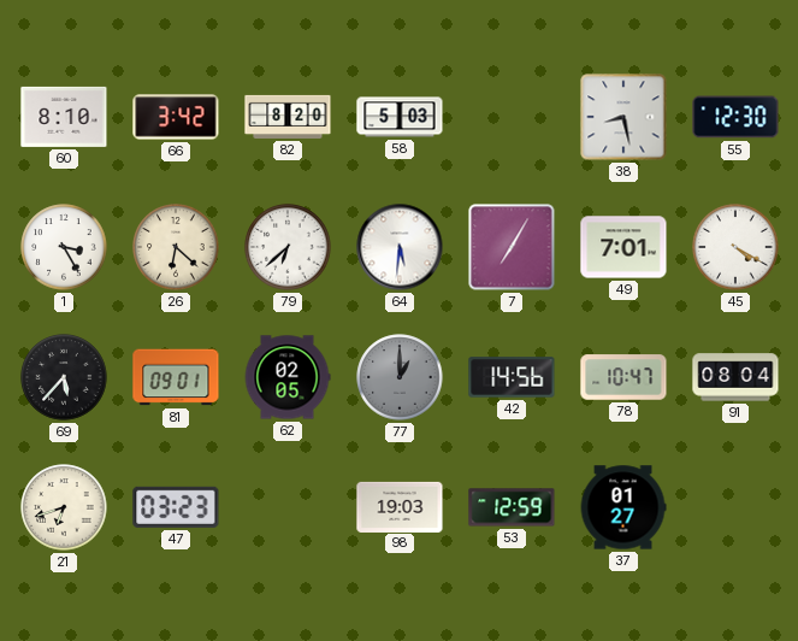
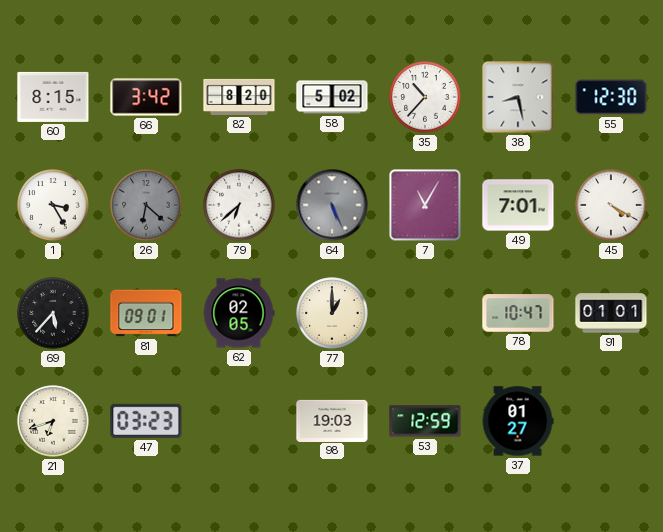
60: 8:10 -> 8:15
58: 5:03 -> 5:02
35: none -> 10:37
26 dial: cream -> grey
64: 5:31 -> 5:26
64 dial: white -> grey
7: 7:05 -> 11:05
77 dial: grey -> cream
42: 14:56 -> none
91: 08:04 -> 01:01
